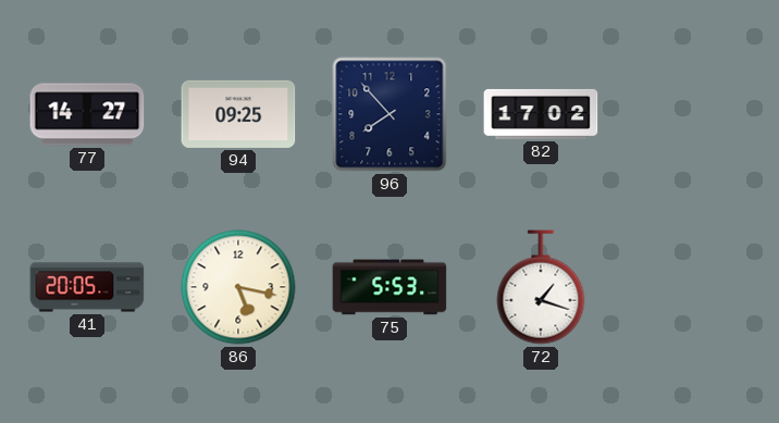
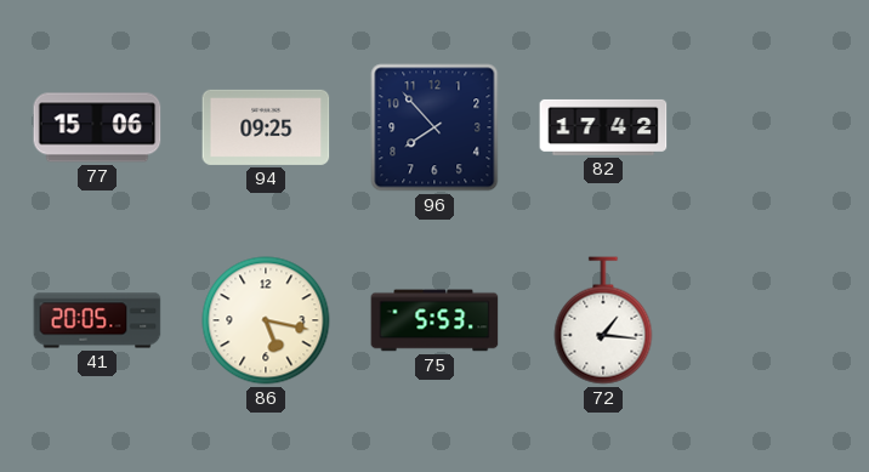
77: 14:27 -> 15:06
82: 17:02 -> 17:42
72: 1:18 -> 1:16
